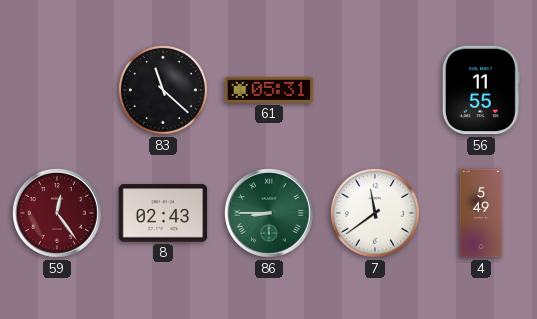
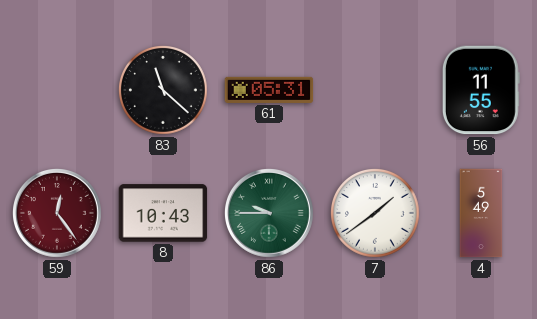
8: 02:43 -> 10:43
86: 8:45 -> 9:45
7: 11:39 -> 1:39
